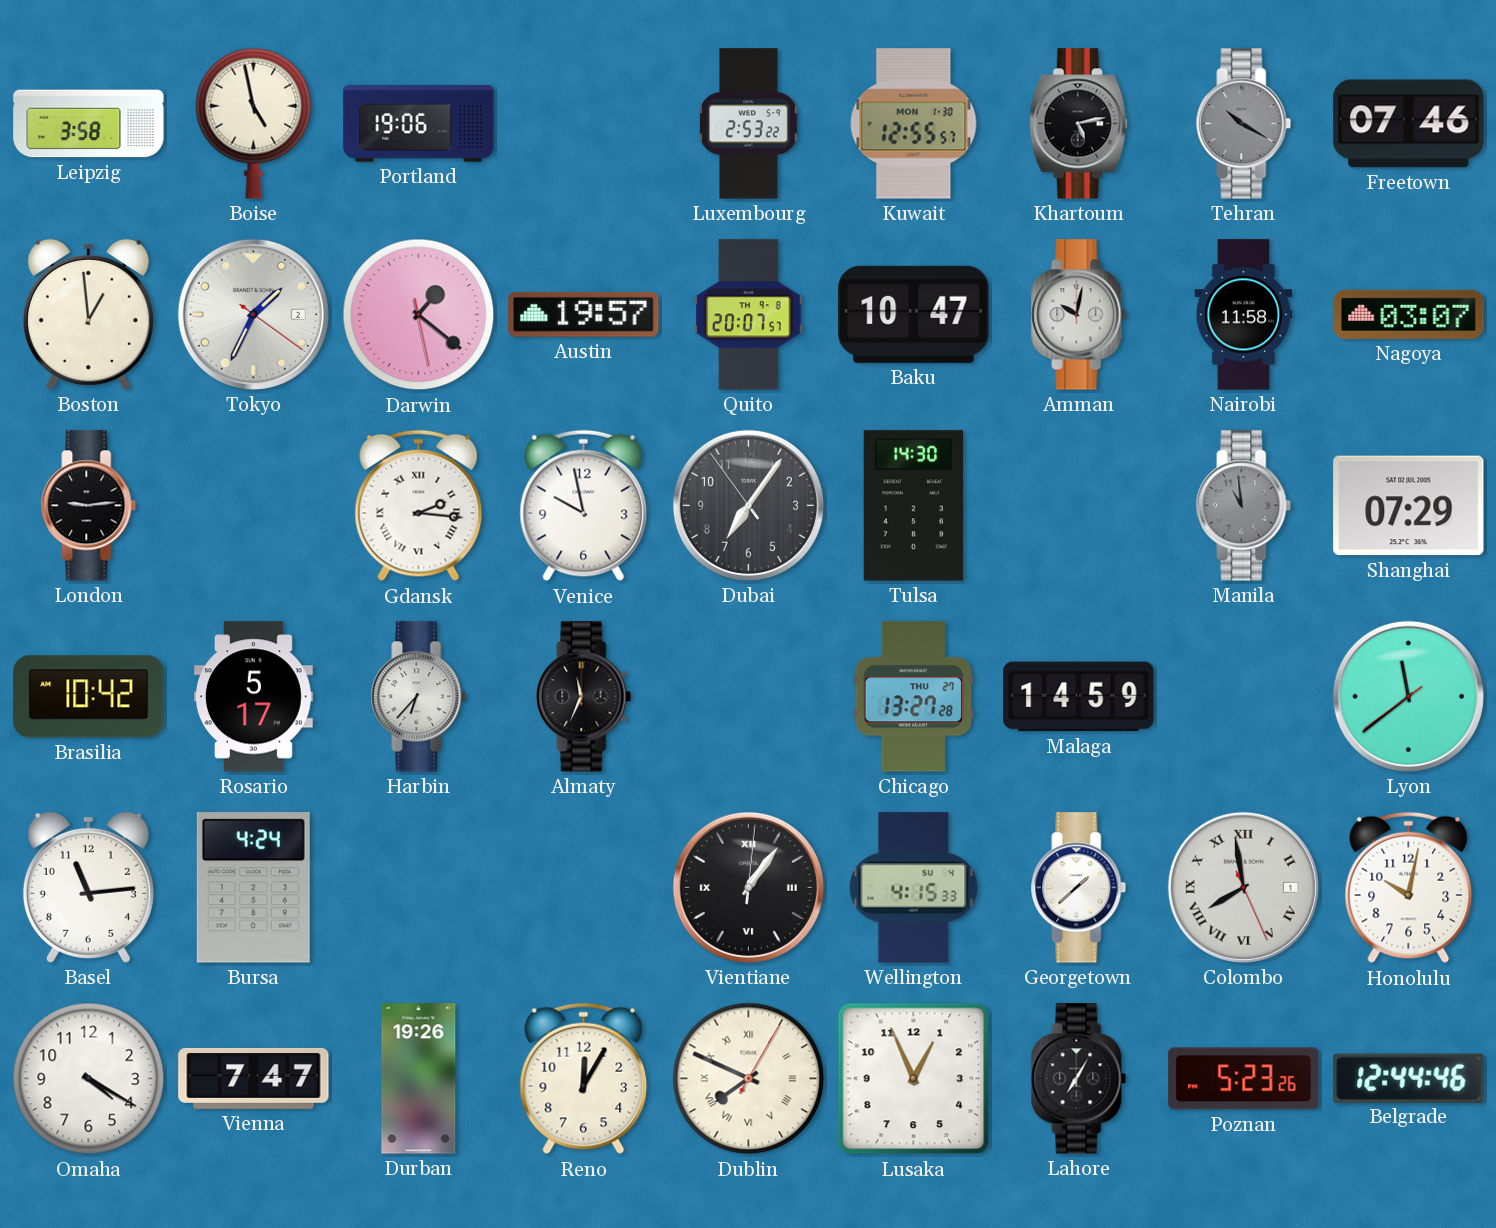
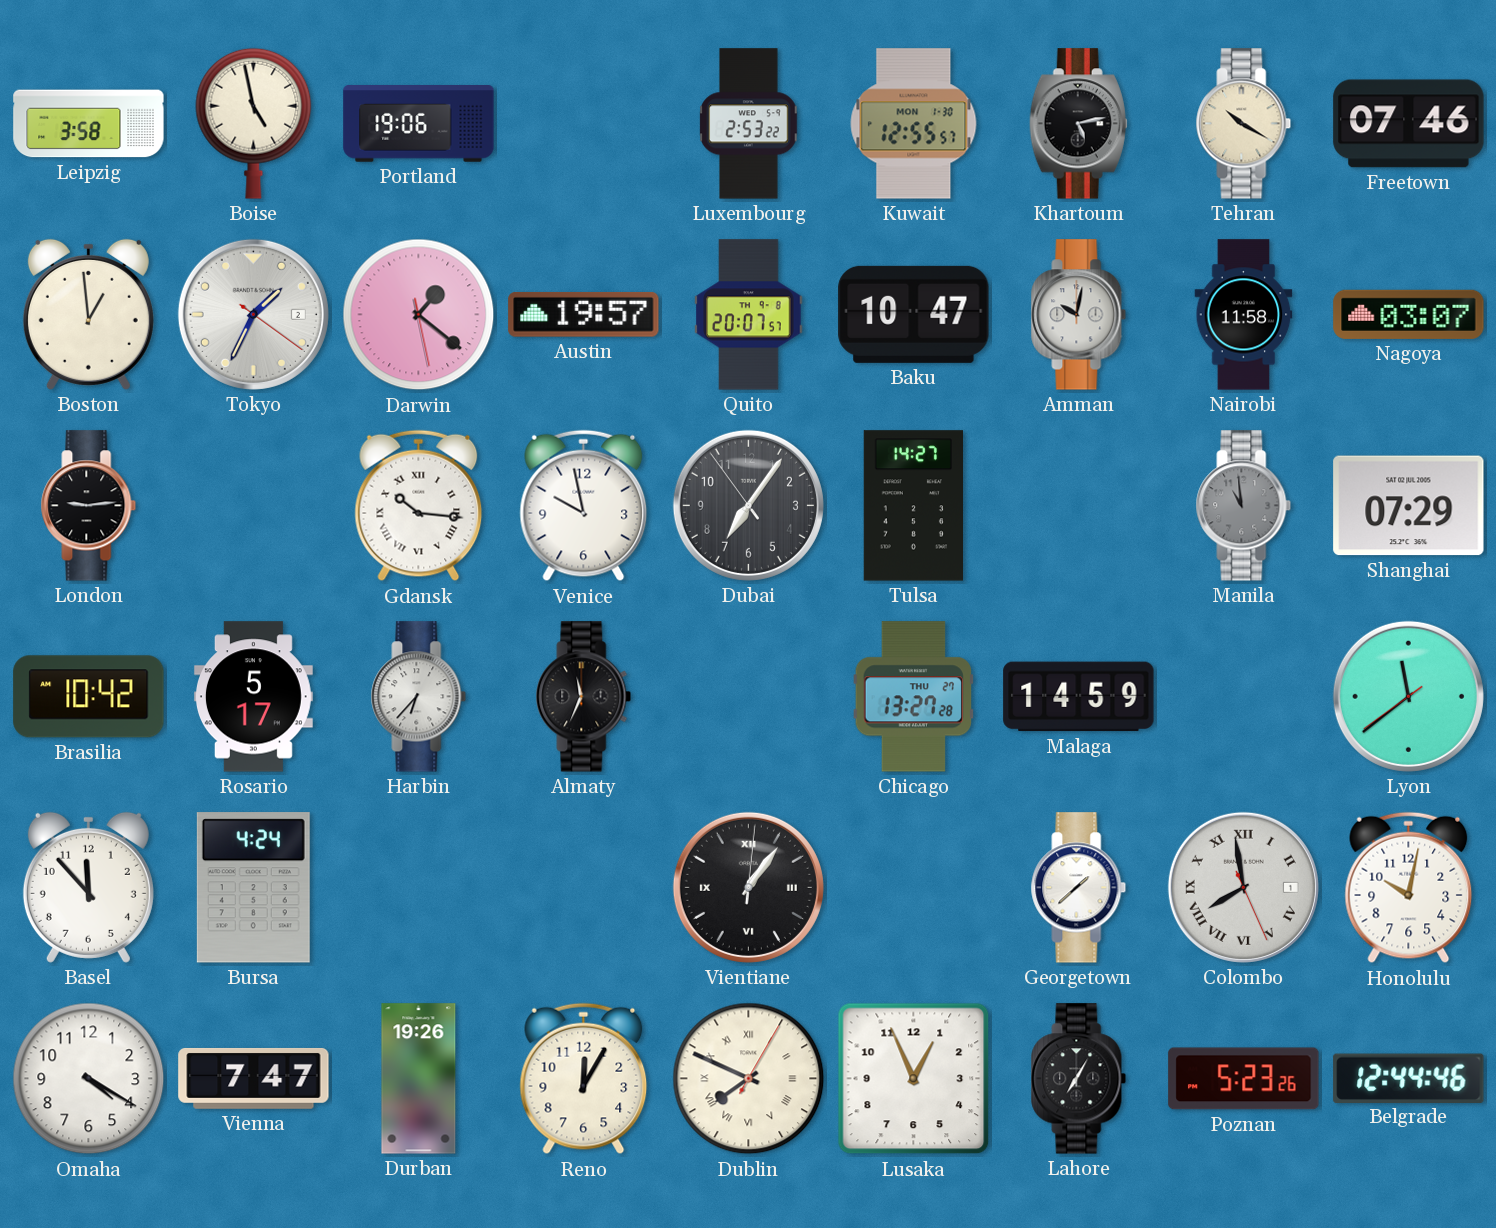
Tehran dial: grey -> cream
Gdansk: 2:16 -> 10:16
Tulsa: 14:30 -> 14:27
Basel: 11:14 -> 11:53
Wellington: 4:15 -> none
